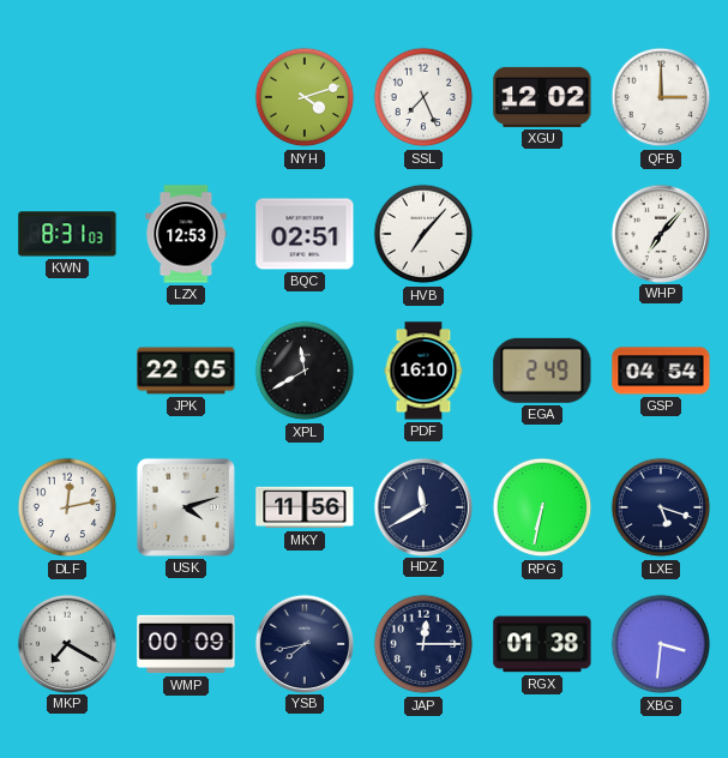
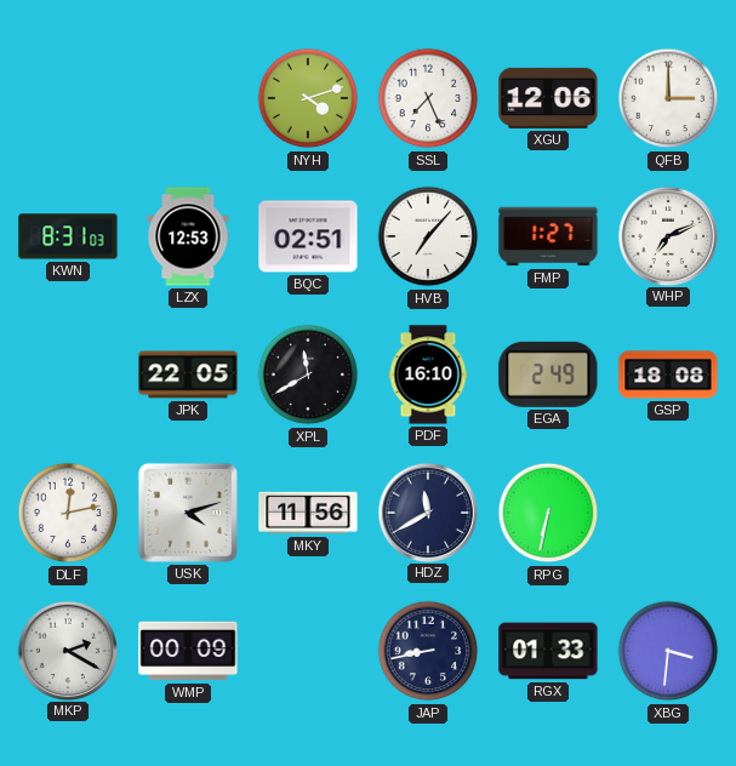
XGU: 12:02 -> 12:06
FMP: none -> 1:27
WHP: 7:07 -> 7:11
GSP: 04:54 -> 18:08
LXE: 5:18 -> none
MKP: 7:20 -> 2:20
YSB: 7:43 -> none
JAP: 12:15 -> 8:43
RGX: 01:38 -> 01:33
